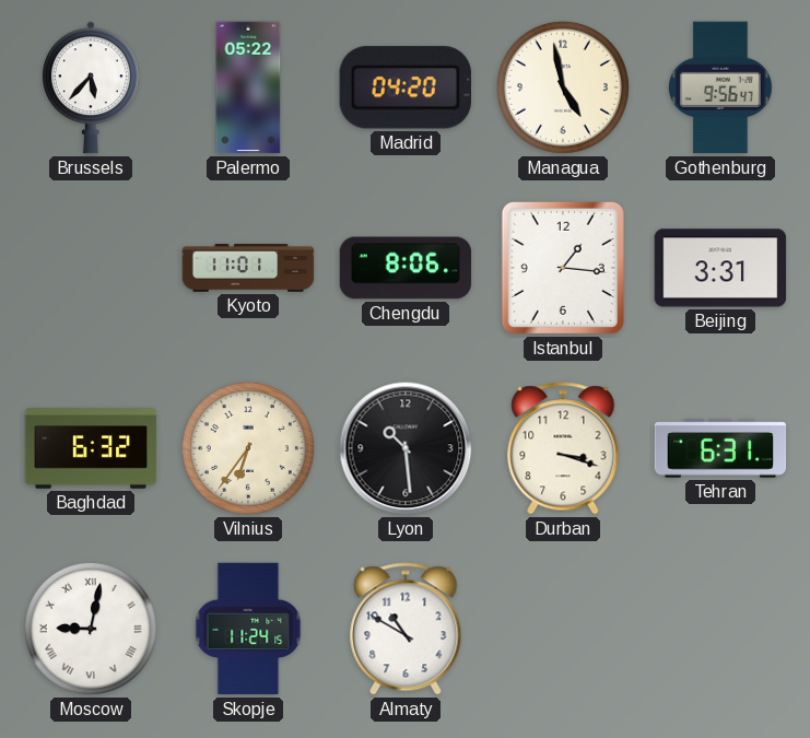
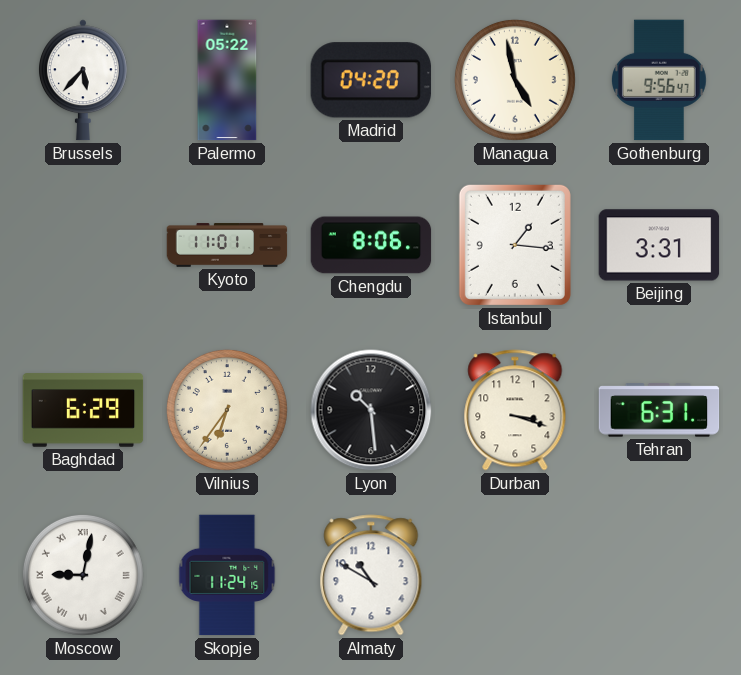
Baghdad: 6:32 -> 6:29
